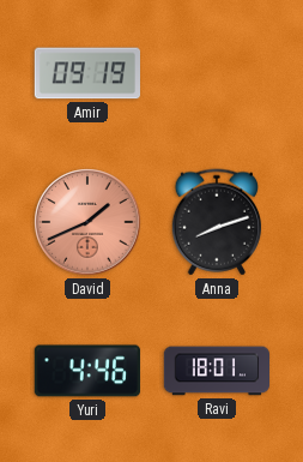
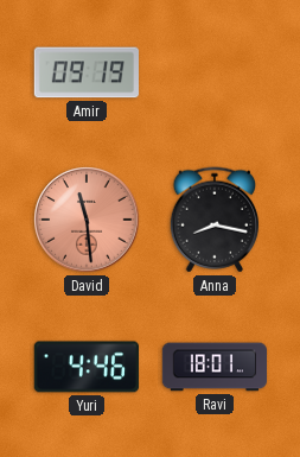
David: 1:41 -> 11:29
Anna: 8:12 -> 8:17
